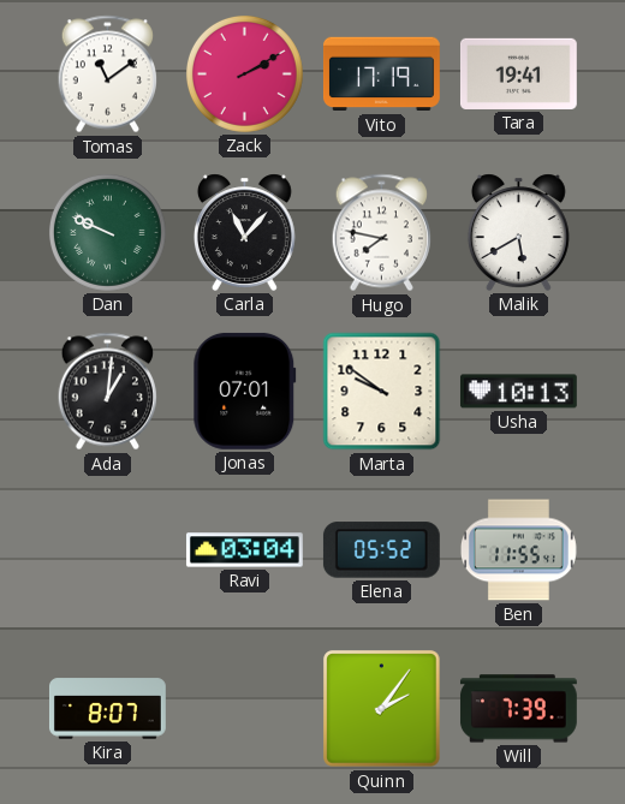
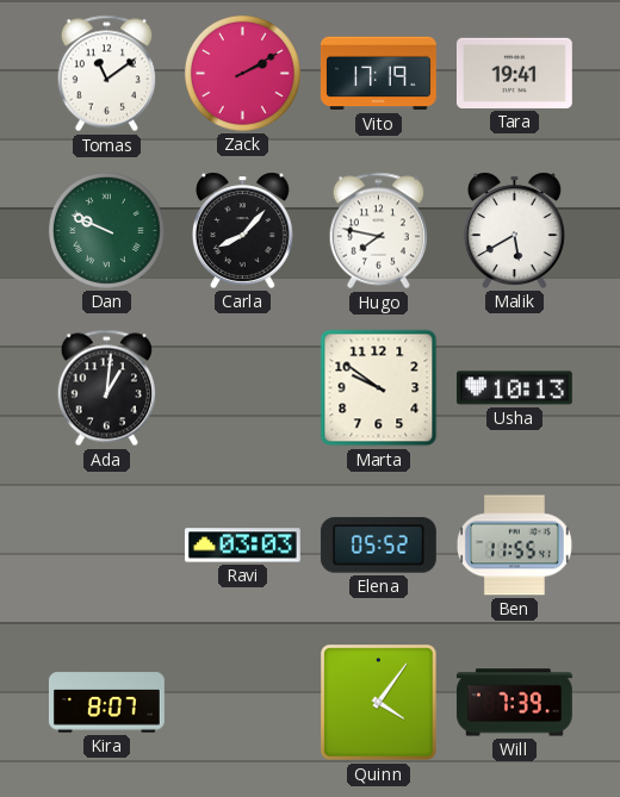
Carla: 11:07 -> 8:07
Jonas: 07:01 -> none
Ravi: 03:04 -> 03:03
Quinn: 2:06 -> 4:06
